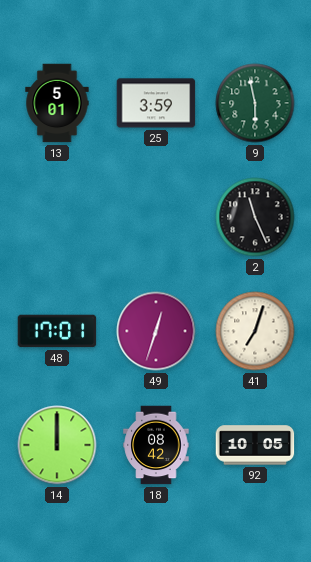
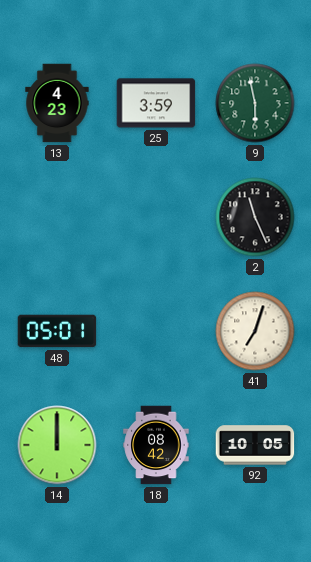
13: 5:01 -> 4:23
48: 17:01 -> 05:01
49: 12:33 -> none
